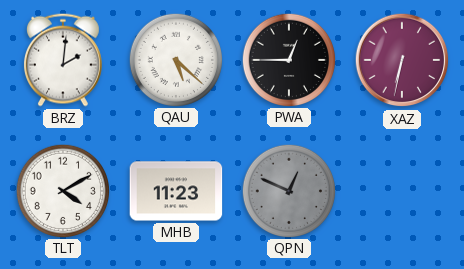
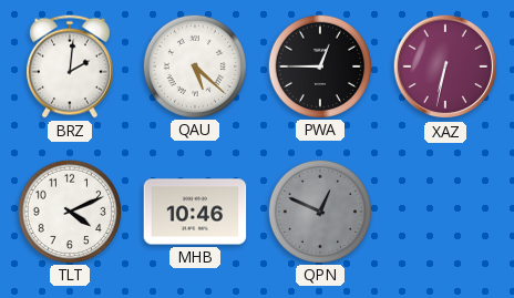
TLT: 4:10 -> 4:11
MHB: 11:23 -> 10:46
